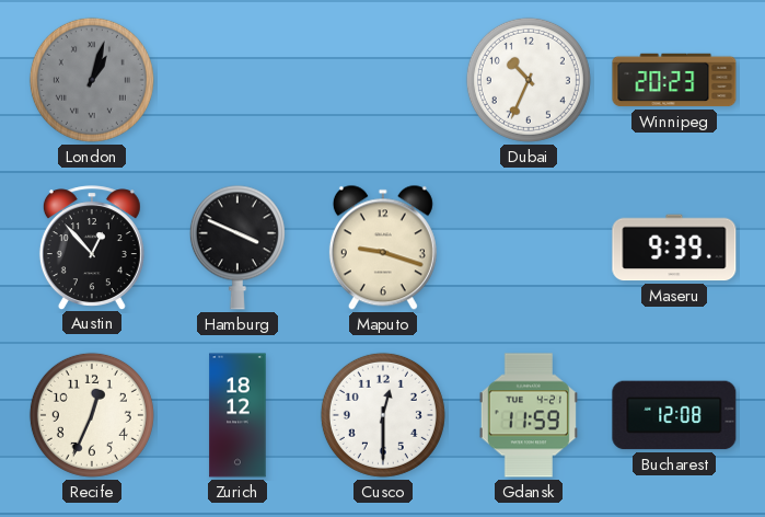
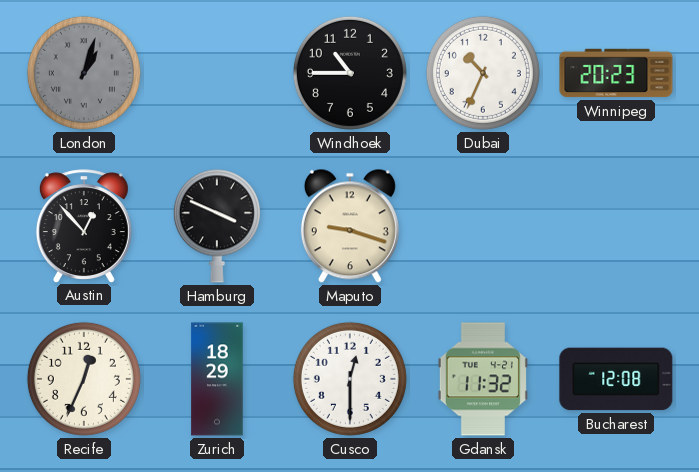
Windhoek: none -> 10:45
Maseru: 9:39 -> none
Zurich: 18:12 -> 18:29
Gdansk: 11:59 -> 11:32
